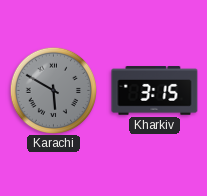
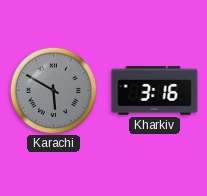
Kharkiv: 3:15 -> 3:16
